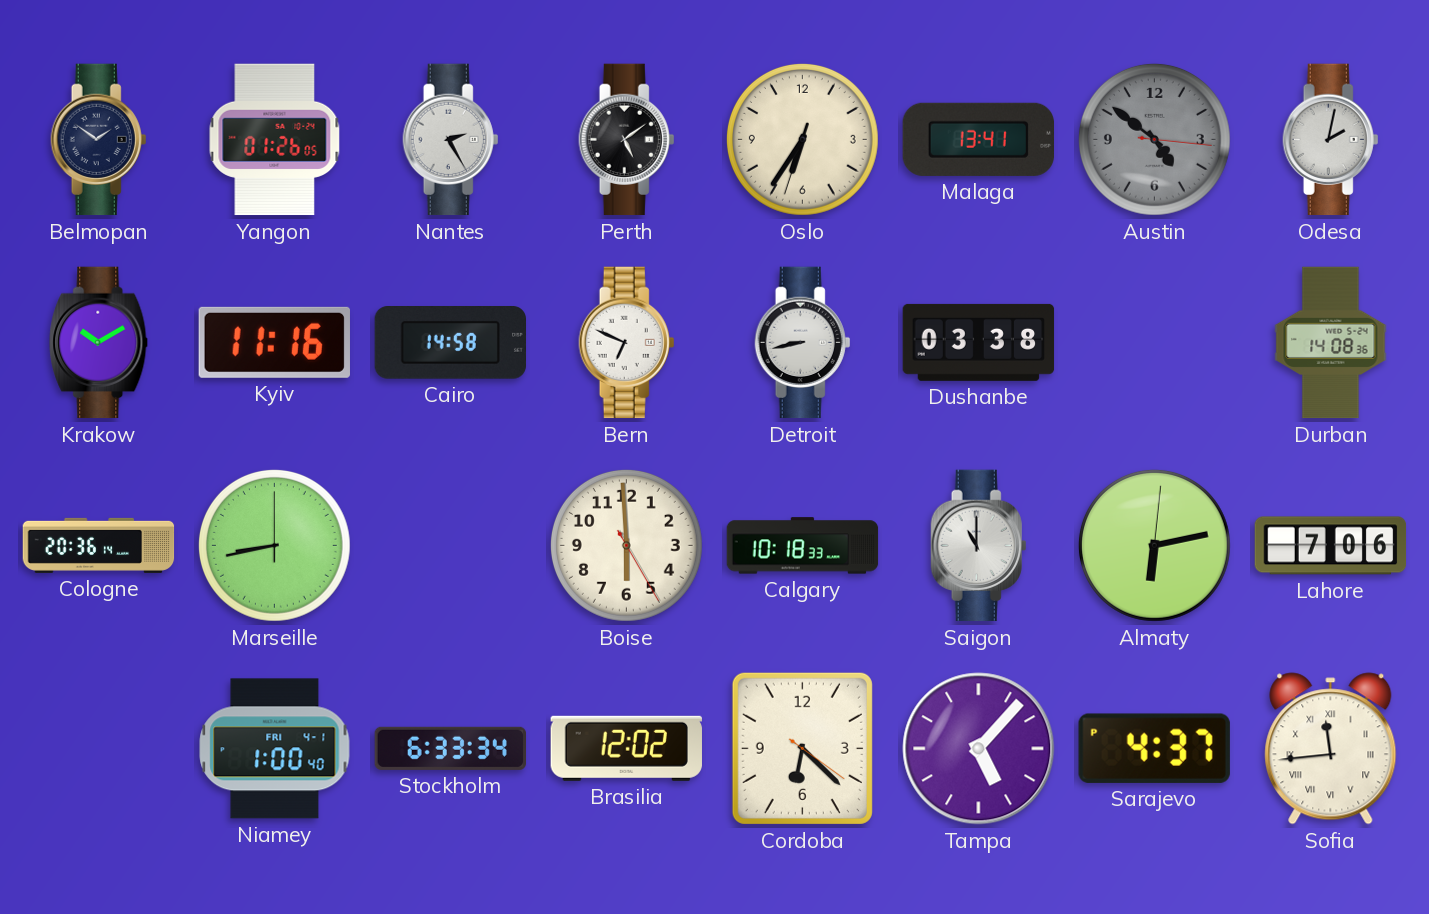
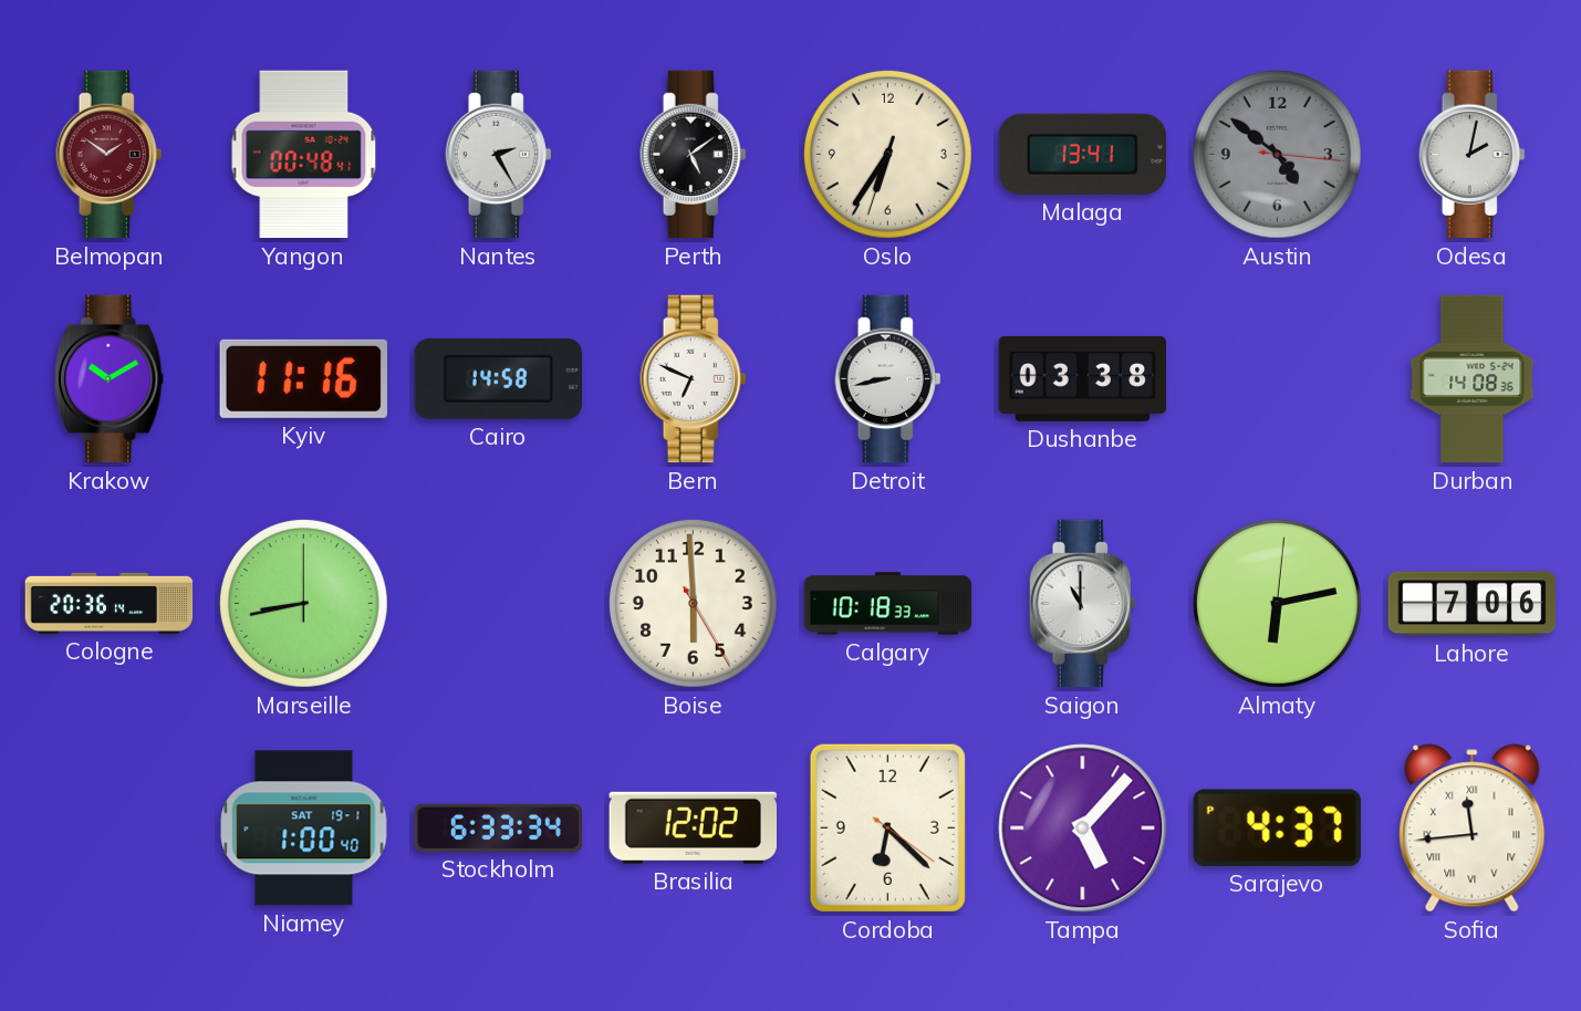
Belmopan dial: navy -> burgundy
Yangon: 01:26 -> 00:48
Niamey date: FRI 4-1 -> SAT 19-1
